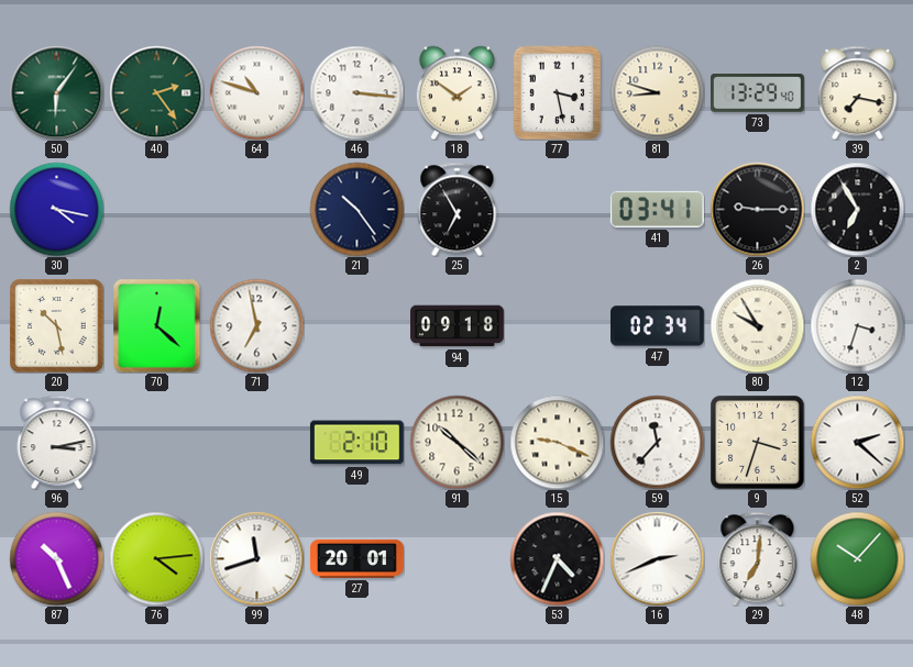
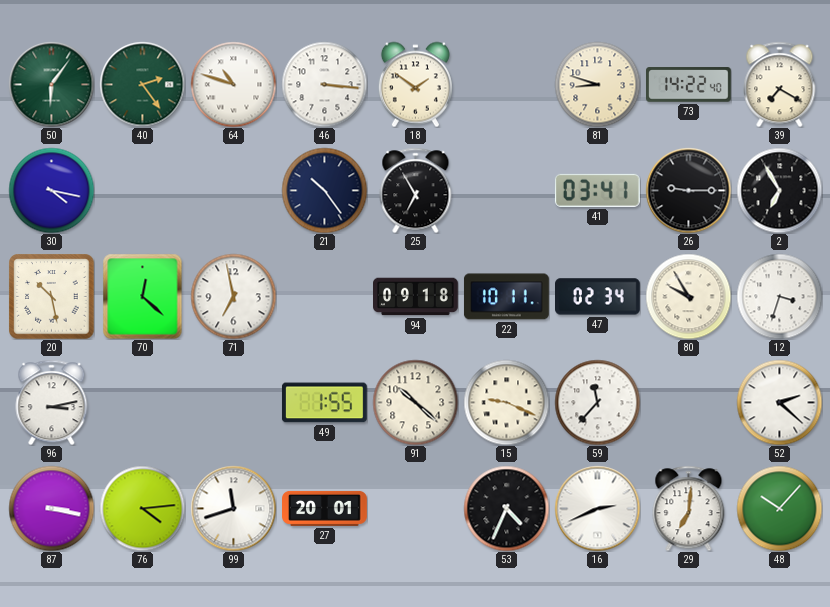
77: 3:28 -> none
73: 13:29 -> 14:22
39: 7:17 -> 7:20
22: none -> 10:11
49: 2:10 -> 1:55
9: 3:33 -> none
87: 10:26 -> 3:17
